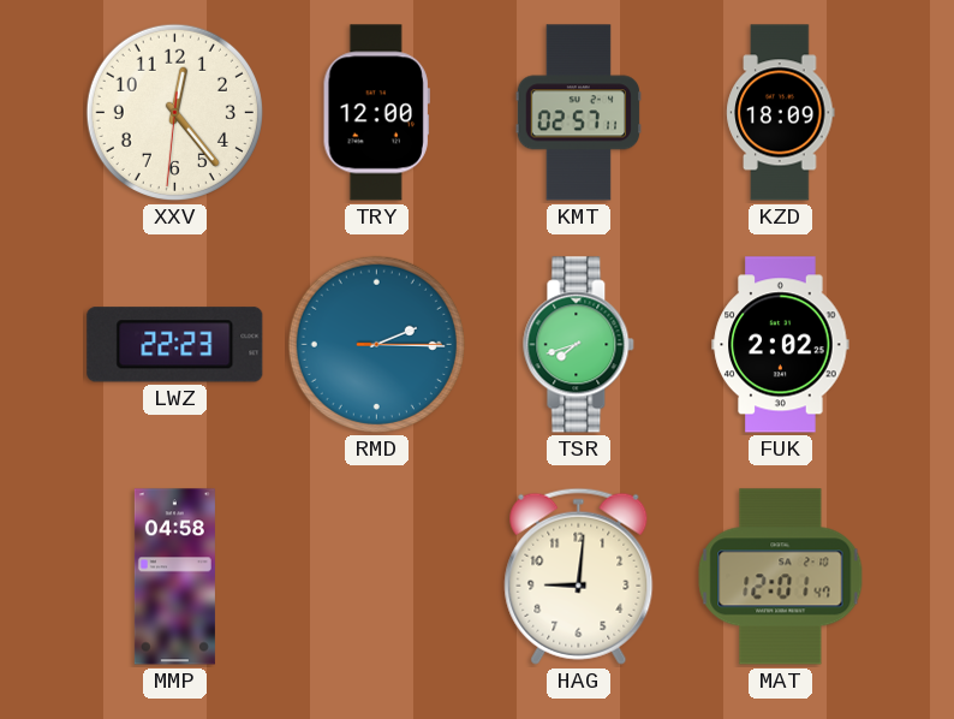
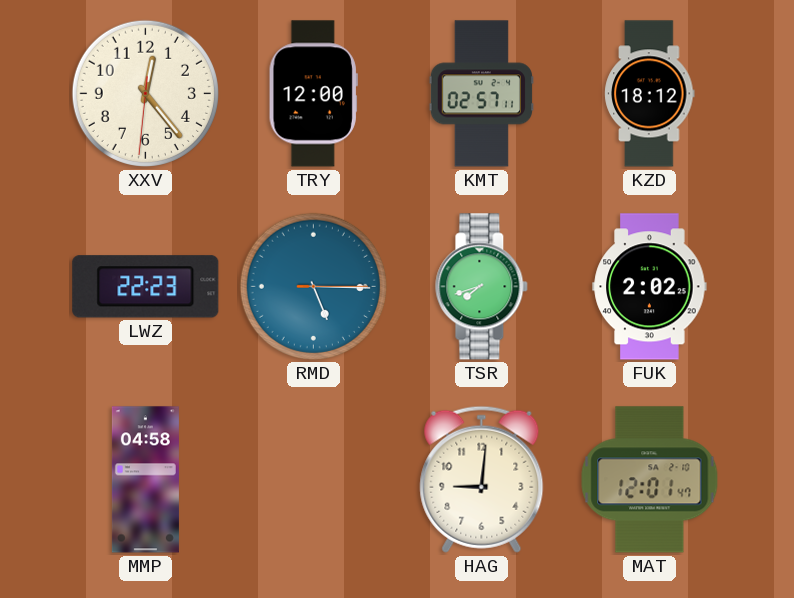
KZD: 18:09 -> 18:12
RMD: 2:15 -> 5:15
